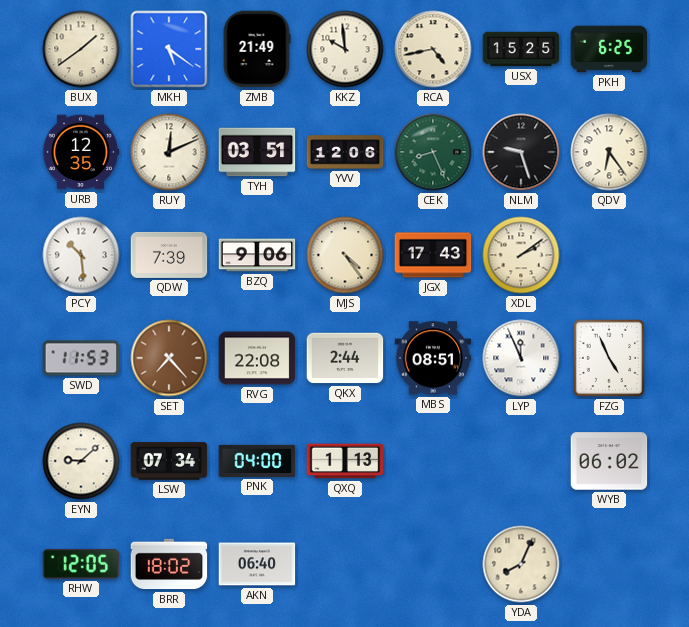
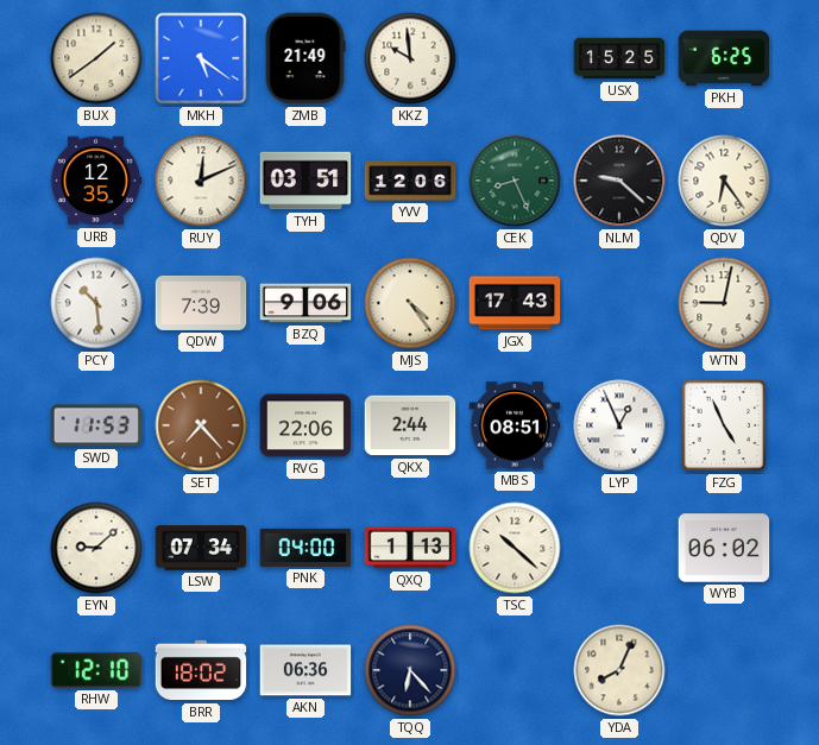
RCA: 4:43 -> none
NLM: 9:27 -> 9:22
XDL: 2:09 -> none
WTN: none -> 9:02
RVG: 22:08 -> 22:06
LYP: 11:56 -> 12:56
TSC: none -> 10:22
RHW: 12:05 -> 12:10
AKN: 06:40 -> 06:36
TQQ: none -> 6:23
